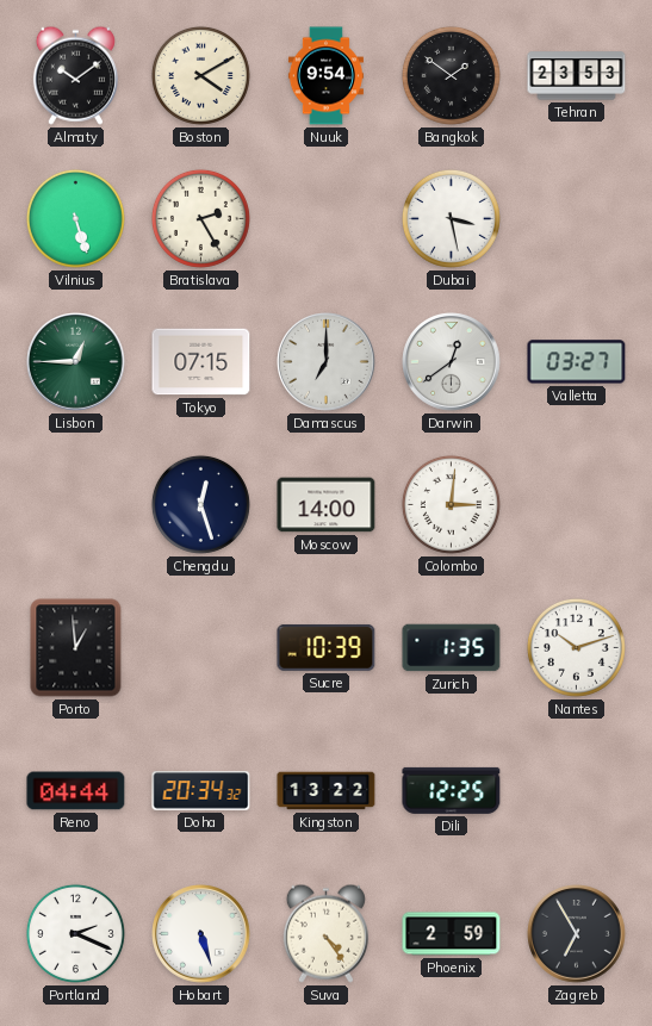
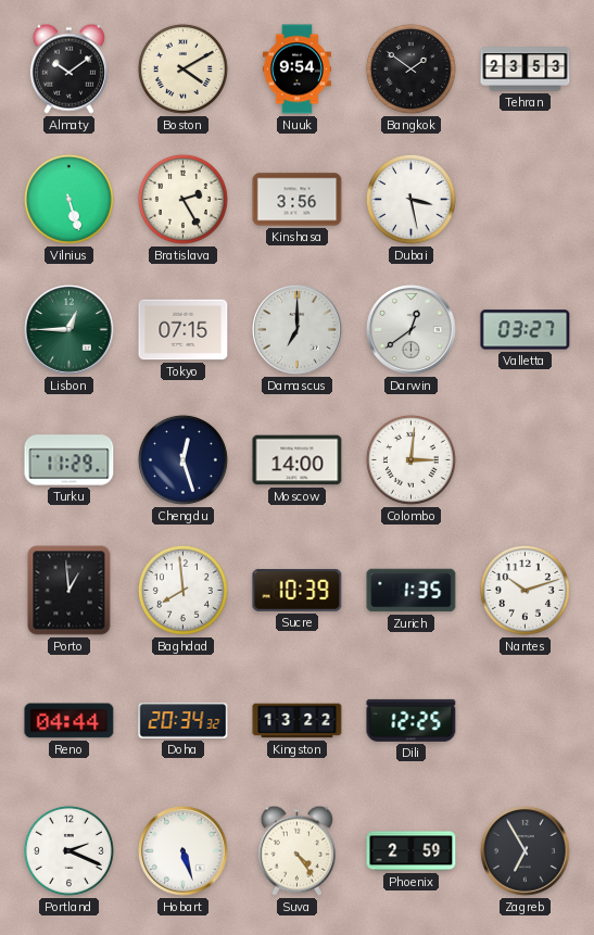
Kinshasa: none -> 3:56
Turku: none -> 11:29
Baghdad: none -> 7:59
